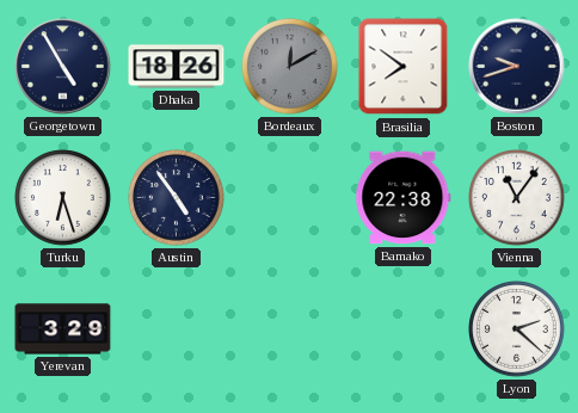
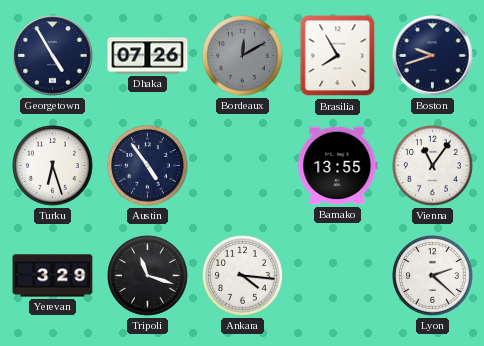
Dhaka: 18:26 -> 07:26
Brasilia: 7:51 -> 7:55
Bamako: 22:38 -> 13:55
Tripoli: none -> 11:18
Ankara: none -> 4:16
